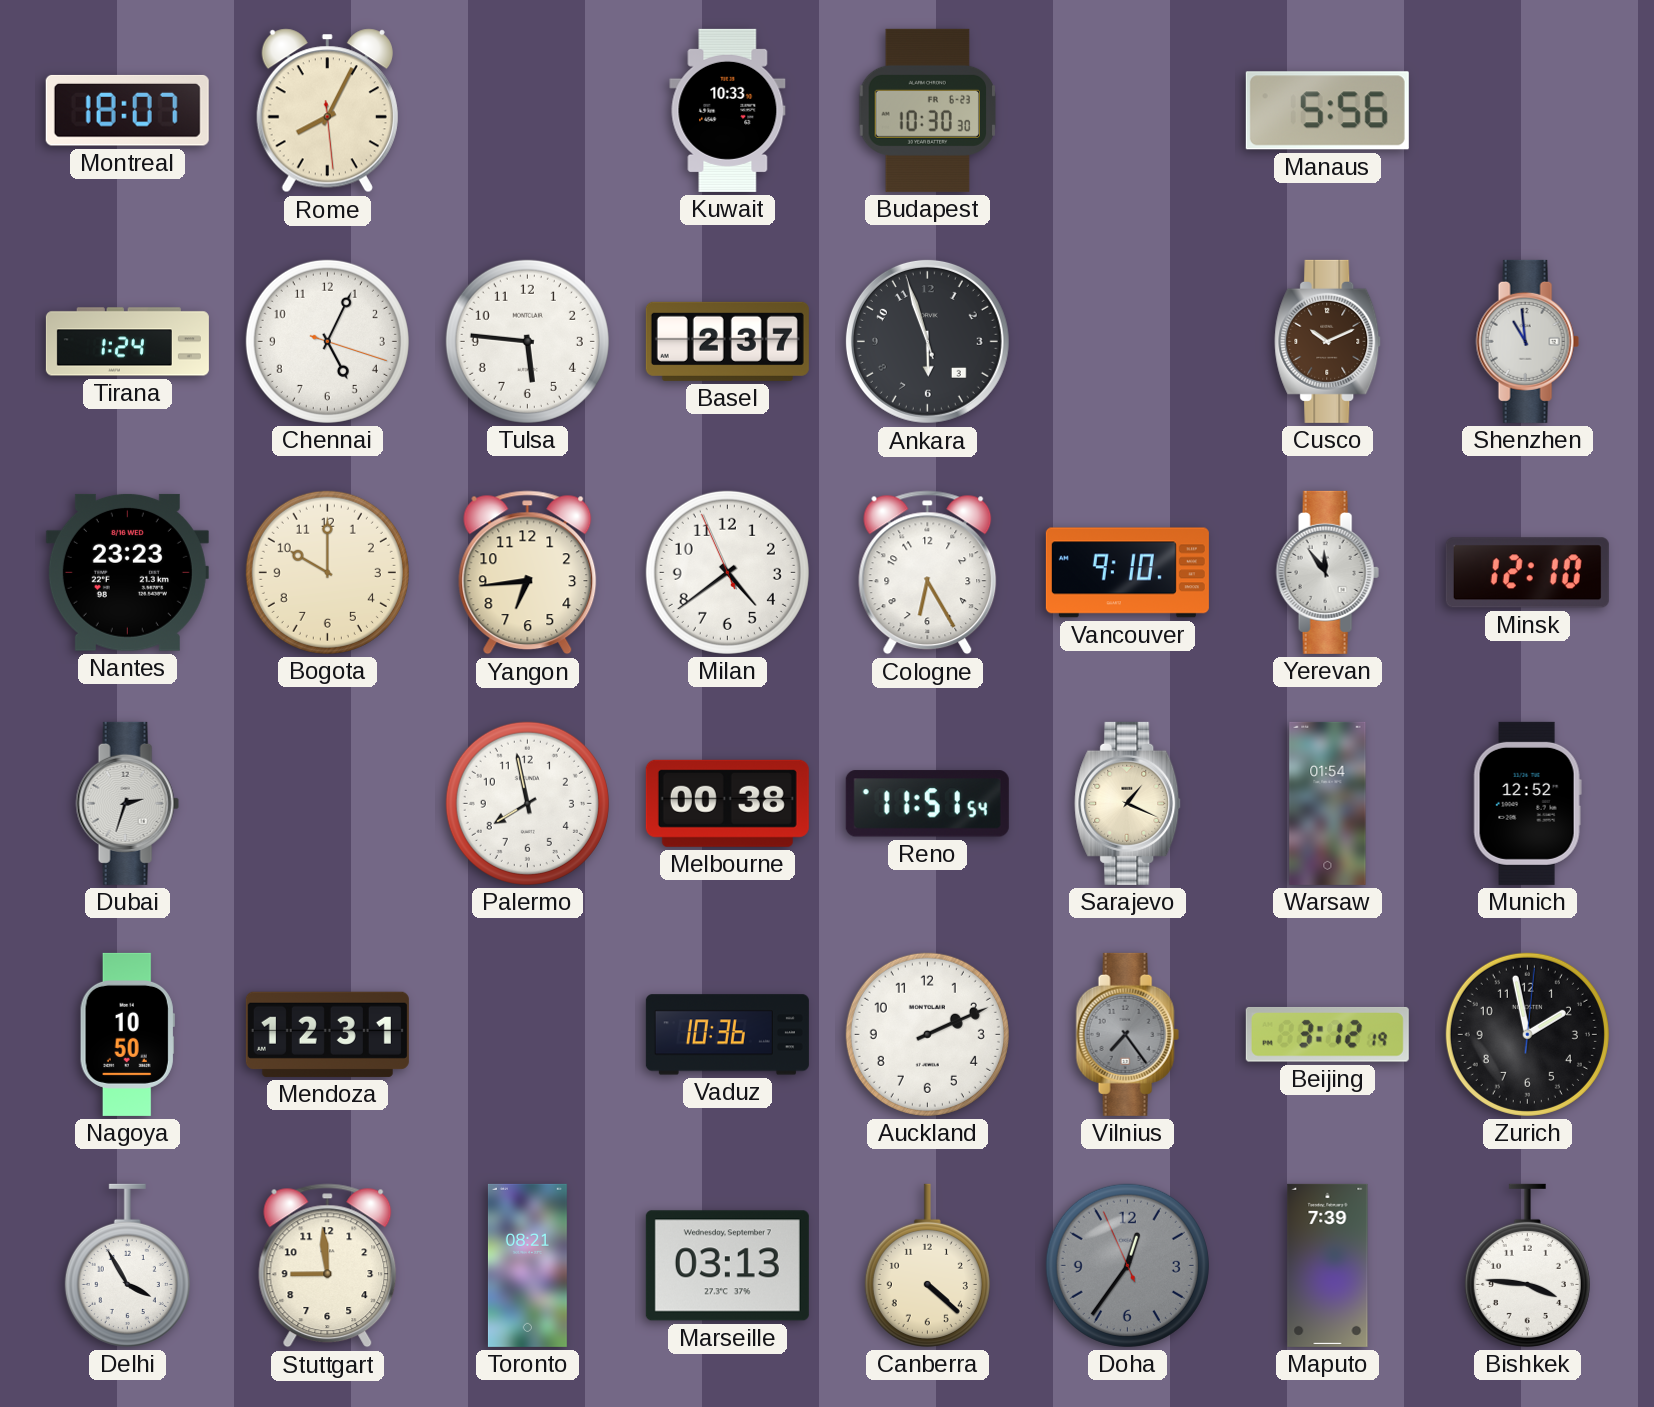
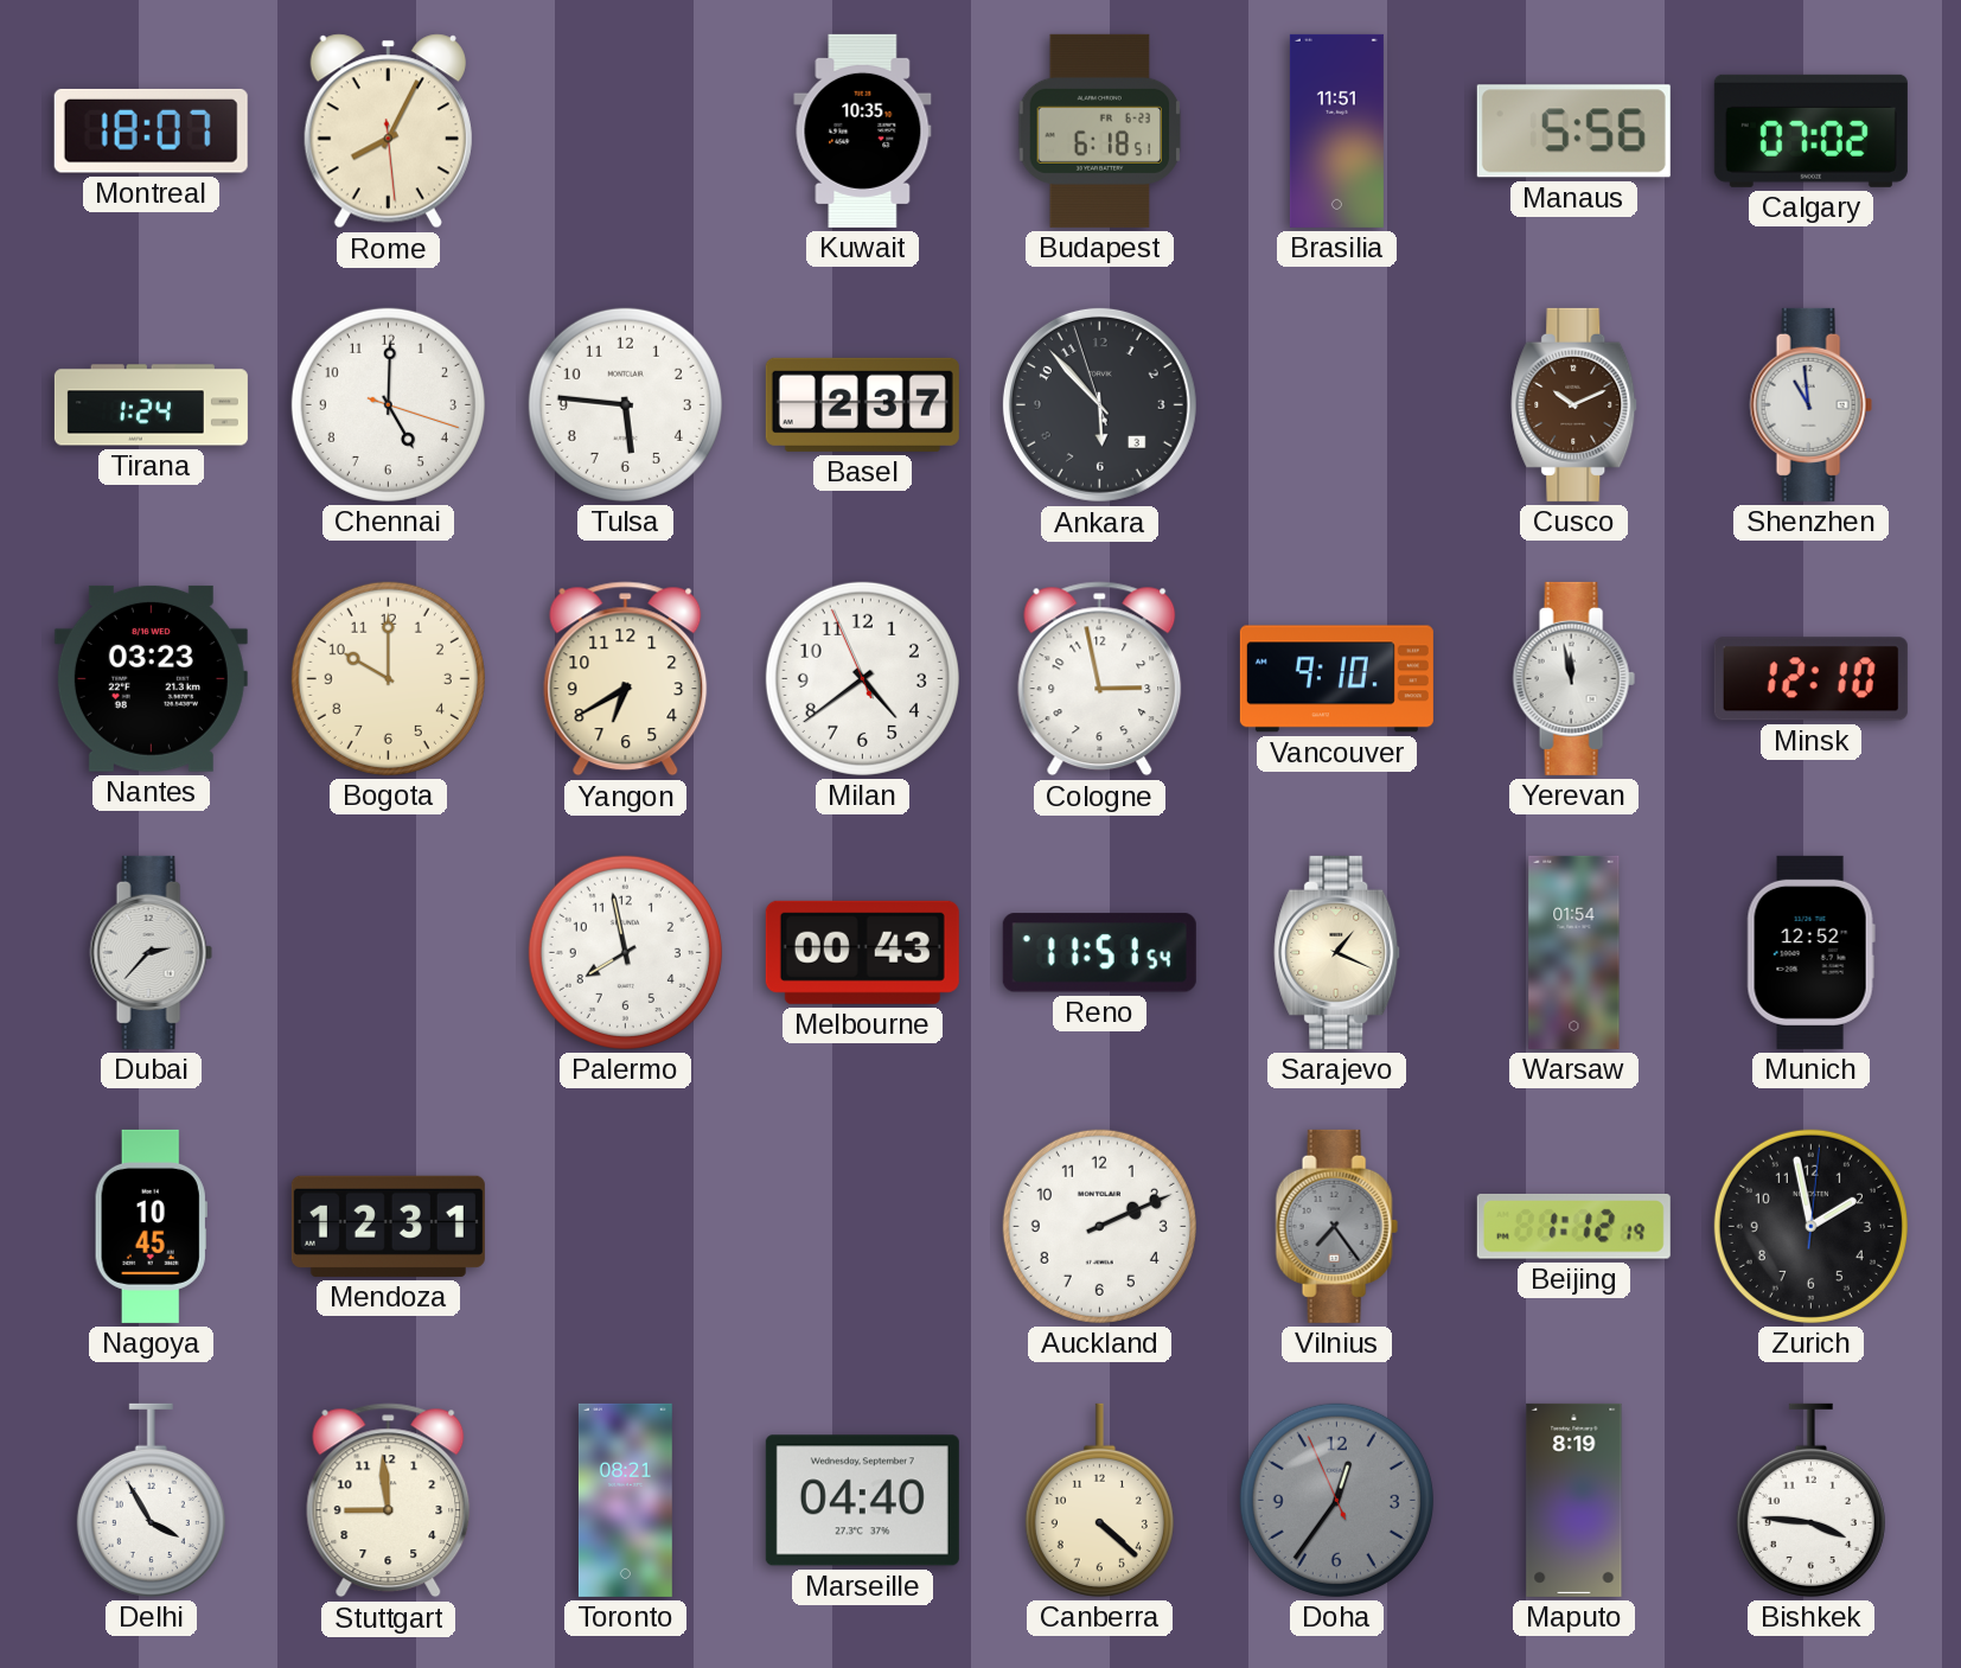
Kuwait: 10:33 -> 10:35
Budapest: 10:30 -> 6:18
Brasilia: none -> 11:51
Calgary: none -> 07:02
Chennai: 5:04 -> 5:00
Ankara: 5:56 -> 5:52
Nantes: 23:23 -> 03:23
Yangon: 6:44 -> 6:40
Cologne: 6:25 -> 2:58
Yerevan: 11:54 -> 11:58
Dubai: 2:33 -> 2:37
Melbourne: 00:38 -> 00:43
Nagoya: 10:50 -> 10:45
Vaduz: 10:36 -> none
Beijing: 3:12 -> 1:12
Marseille: 03:13 -> 04:40
Maputo: 7:39 -> 8:19
